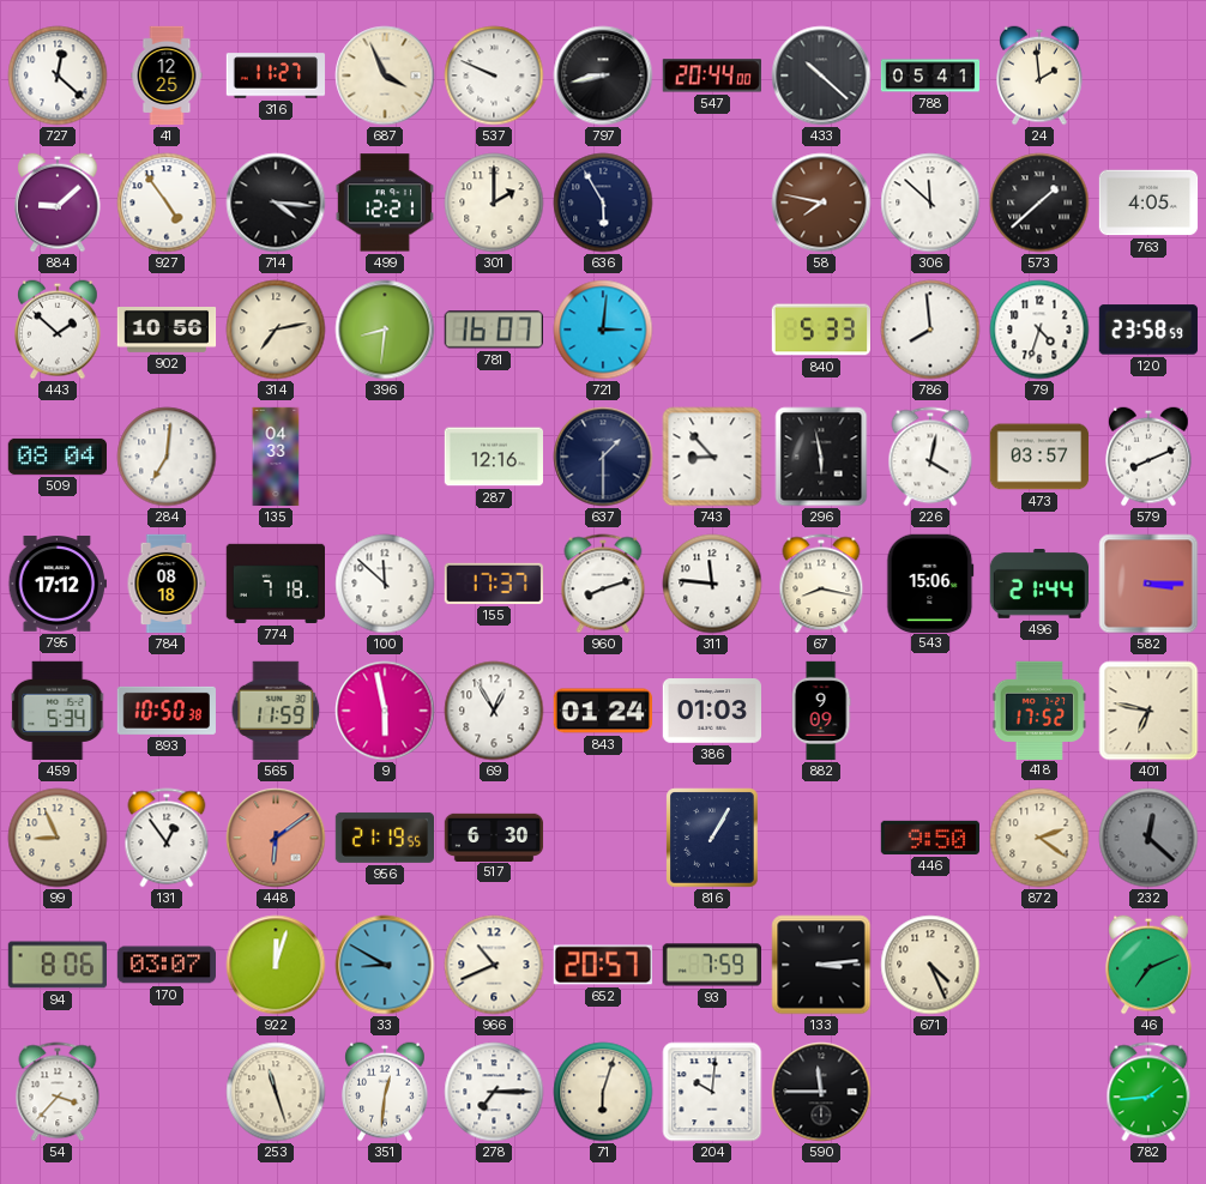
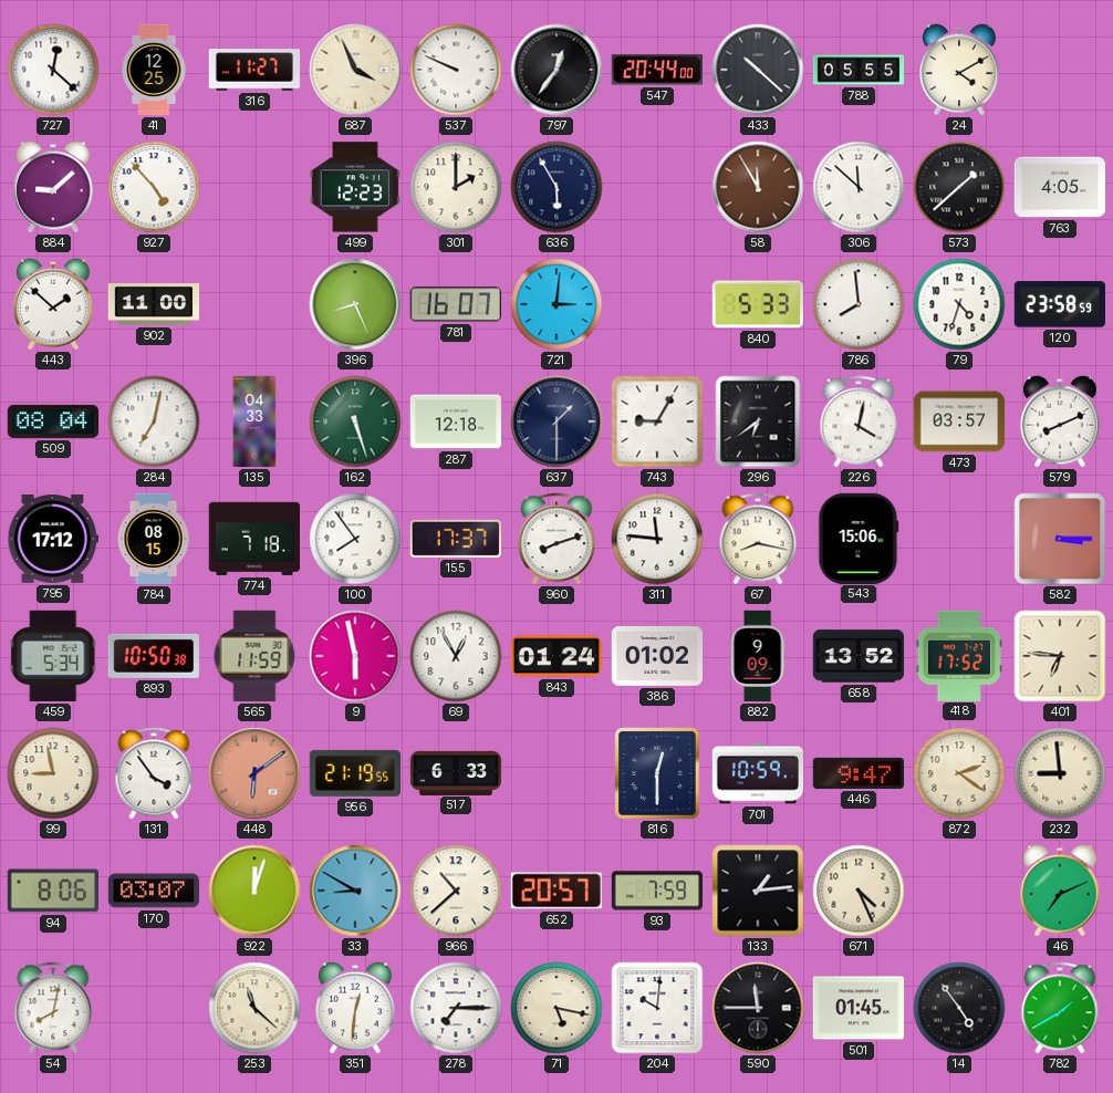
797: 8:43 -> 12:36
788: 05:41 -> 05:55
24: 1:59 -> 4:10
927: 4:54 -> 4:53
714: 4:16 -> none
499: 12:21 -> 12:23
58: 7:47 -> 11:55
902: 10:56 -> 11:00
314: 7:13 -> none
396: 8:31 -> 8:26
284: 7:01 -> 7:02
162: none -> 5:27
287: 12:16 -> 12:18
743: 8:53 -> 9:05
296: 5:58 -> 6:39
784: 08:18 -> 08:15
100: 11:52 -> 7:54
496: 21:44 -> none
386: 01:03 -> 01:02
658: none -> 13:52
401: 6:47 -> 6:46
99: 8:56 -> 8:58
131: 12:54 -> 3:54
517: 6:30 -> 6:33
816: 1:05 -> 12:30
701: none -> 10:59
446: 9:50 -> 9:47
232: 12:22 -> 8:59
232 dial: grey -> cream
966: 10:41 -> 10:38
133: 3:14 -> 1:14
54: 3:37 -> 8:02
253: 11:27 -> 11:22
71: 6:03 -> 5:17
501: none -> 01:45
14: none -> 4:54
782: 1:44 -> 1:40
